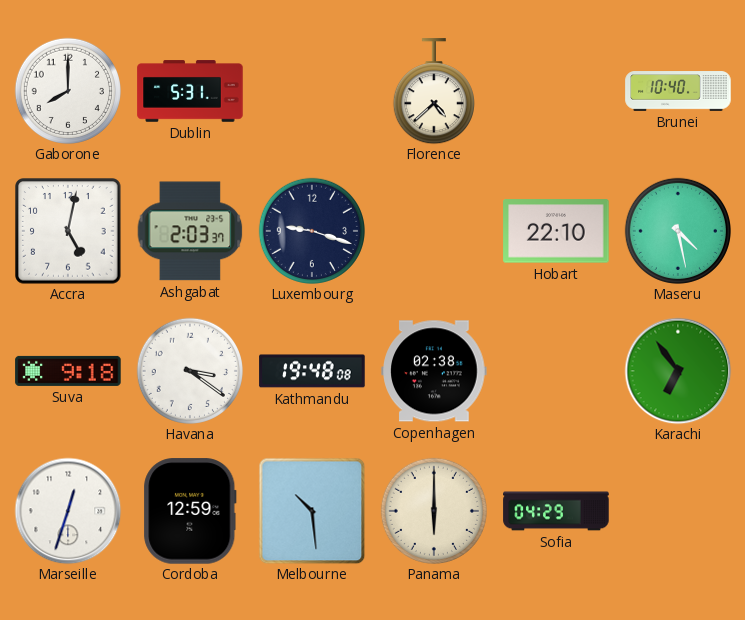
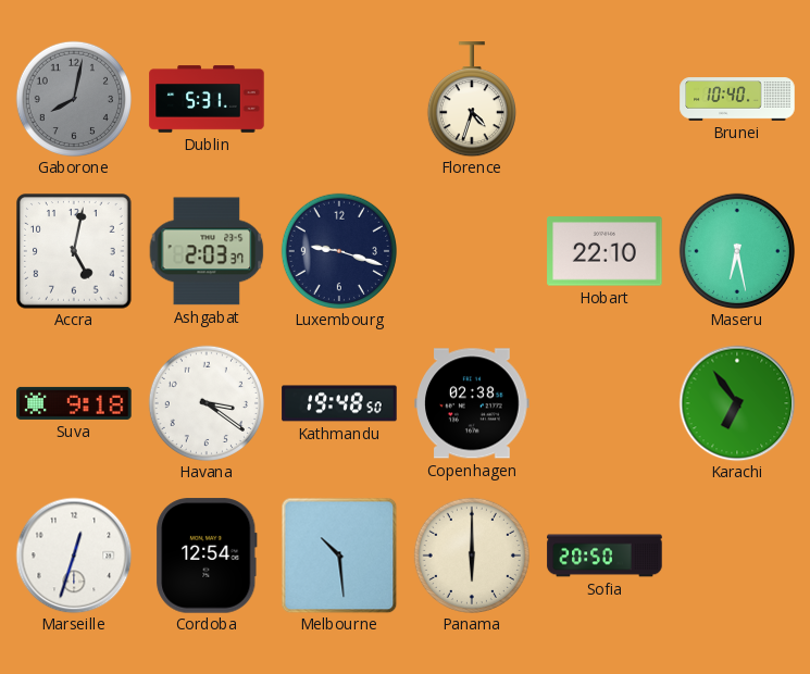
Gaborone: 8:00 -> 8:02
Gaborone dial: white -> grey
Florence: 4:38 -> 4:33
Maseru: 4:28 -> 6:28
Kathmandu: 19:48:08 -> 19:48:50
Cordoba: 12:59 -> 12:54
Sofia: 04:29 -> 20:50
